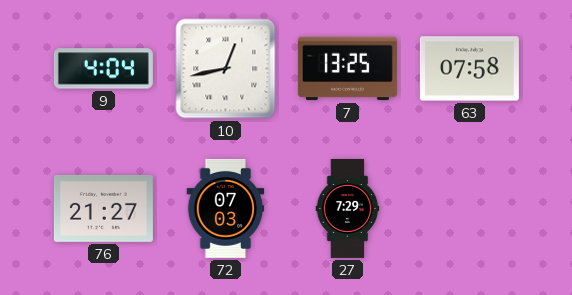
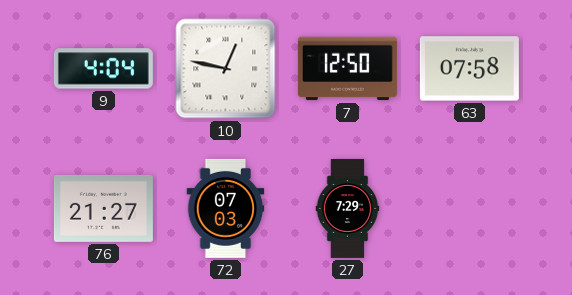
10: 12:43 -> 12:47
7: 13:25 -> 12:50
